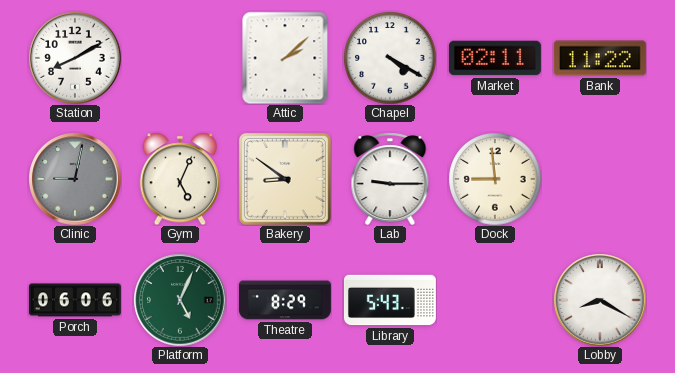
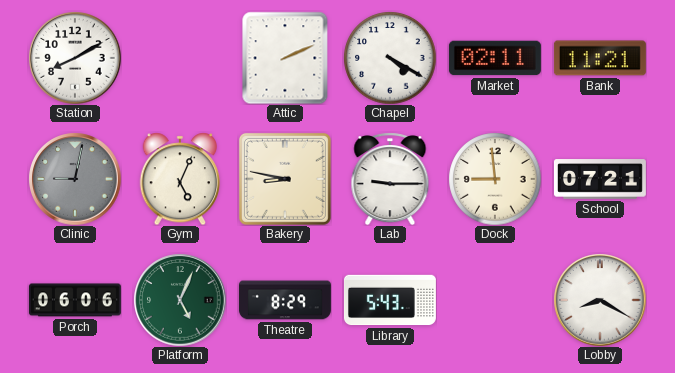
Attic: 2:08 -> 2:11
Bank: 11:22 -> 11:21
Bakery: 8:51 -> 8:47
School: none -> 07:21
